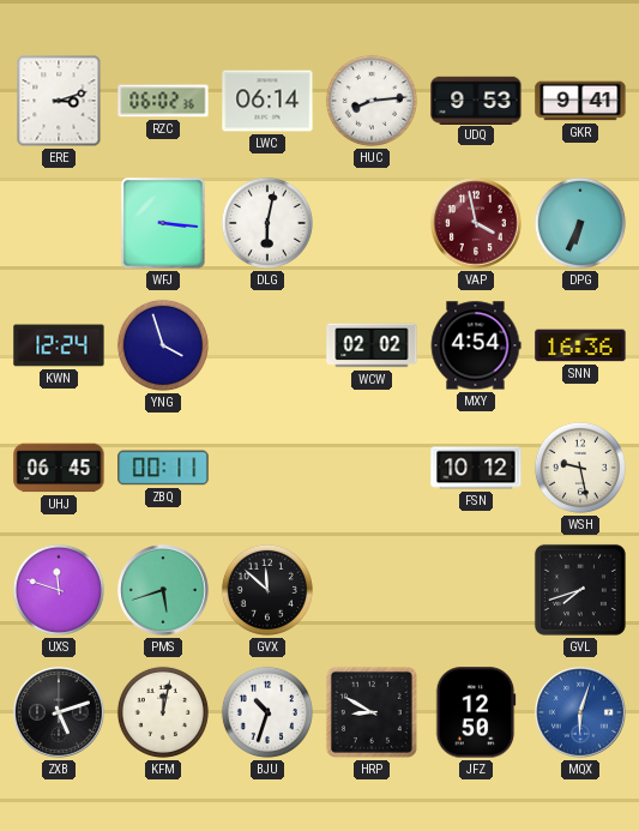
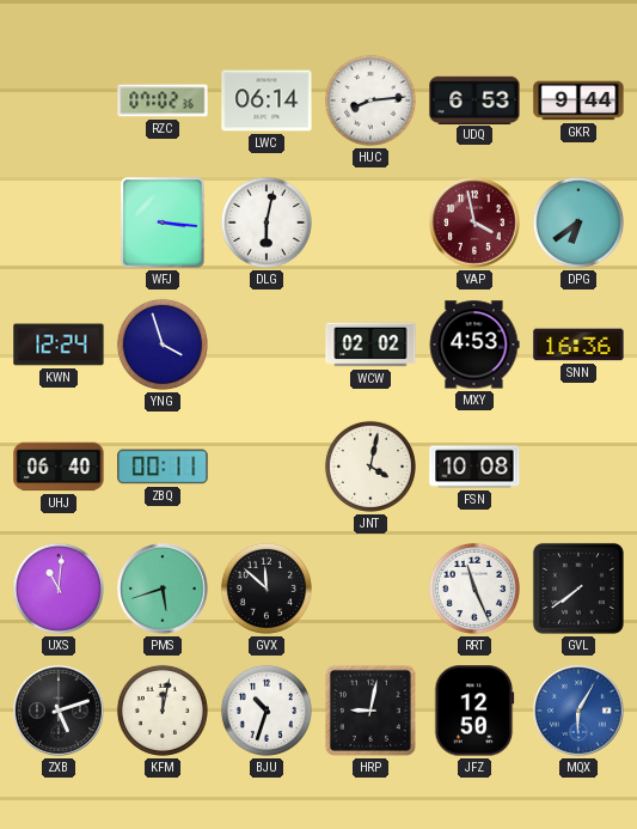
ERE: 3:12 -> none
RZC: 06:02 -> 07:02
UDQ: 9:53 -> 6:53
GKR: 9:41 -> 9:44
DPG: 6:34 -> 6:39
MXY: 4:54 -> 4:53
UHJ: 06:45 -> 06:40
JNT: none -> 4:02
FSN: 10:12 -> 10:08
WSH: 9:28 -> none
UXS: 11:48 -> 11:01
RRT: none -> 11:26
GVL: 7:42 -> 7:39
HRP: 8:50 -> 9:02
MQX: 6:03 -> 6:05
